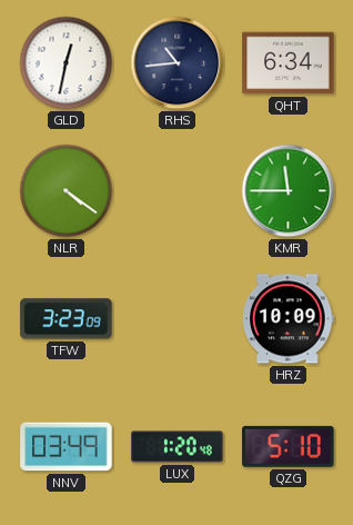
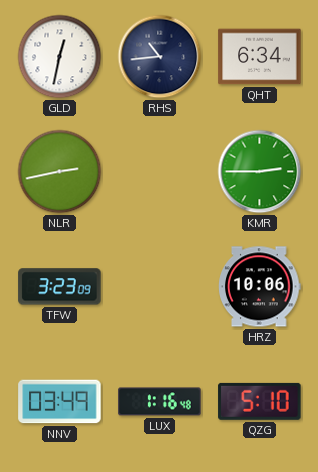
NLR: 4:21 -> 2:43
KMR: 11:45 -> 2:45
HRZ: 10:09 -> 10:06
LUX: 1:20 -> 1:16
